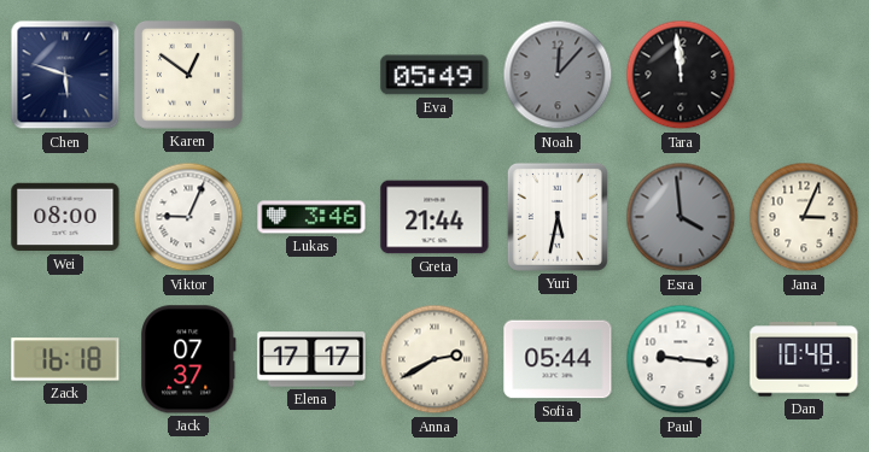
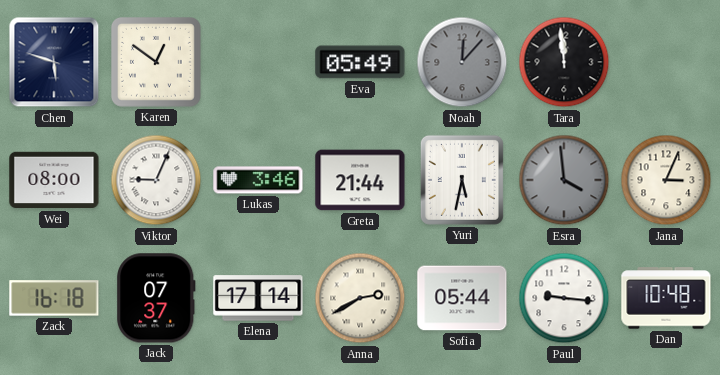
Elena: 17:17 -> 17:14
